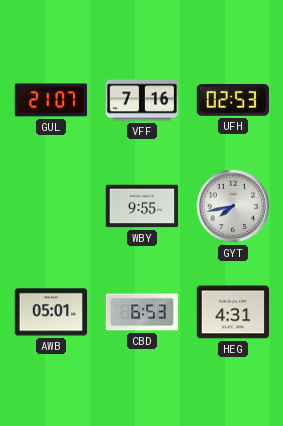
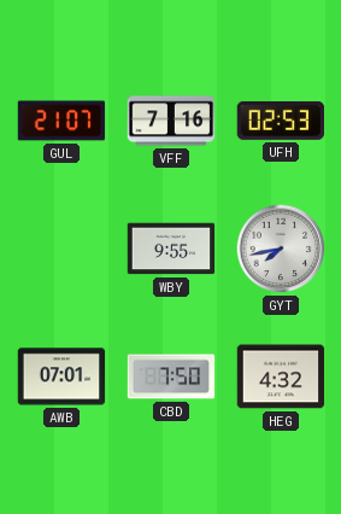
AWB: 05:01 -> 07:01
CBD: 6:53 -> 7:50
HEG: 4:31 -> 4:32
